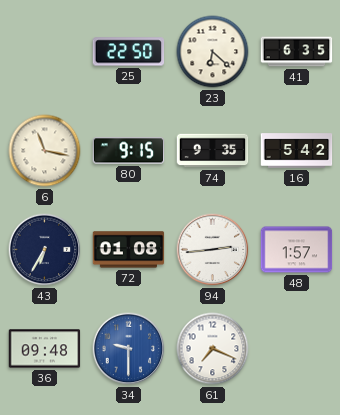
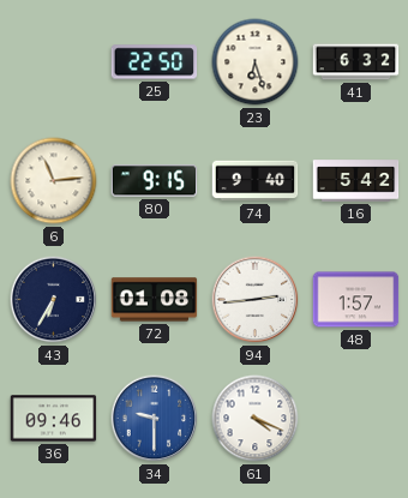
23: 6:22 -> 6:27
41: 6:35 -> 6:32
6: 11:17 -> 11:14
74: 9:35 -> 9:40
36: 09:48 -> 09:46
61: 7:19 -> 4:19
